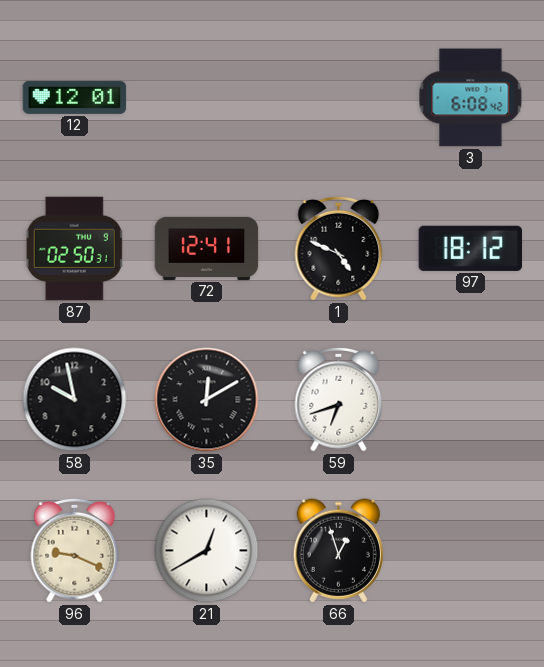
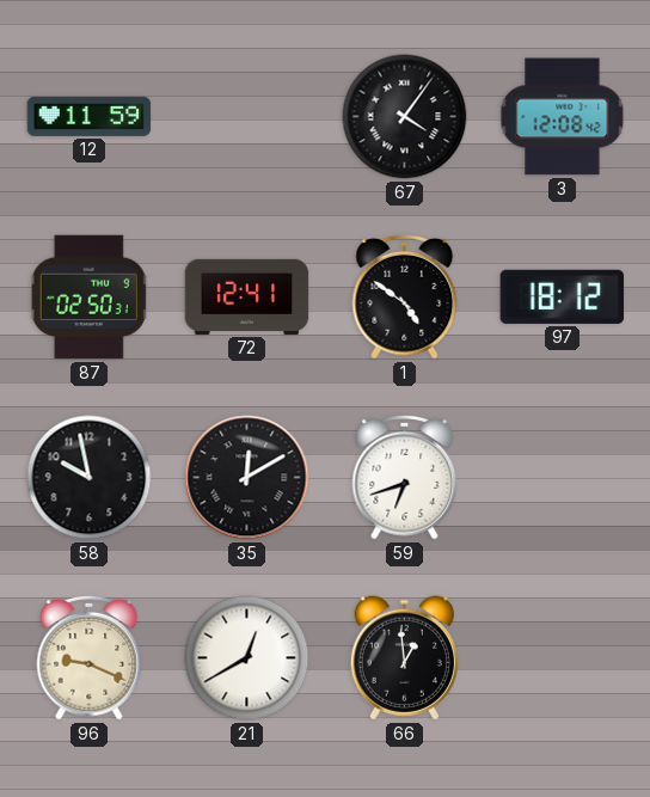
12: 12:01 -> 11:59
67: none -> 4:06
3: 6:08 -> 12:08
1: 4:49 -> 4:51
66: 12:57 -> 12:59
